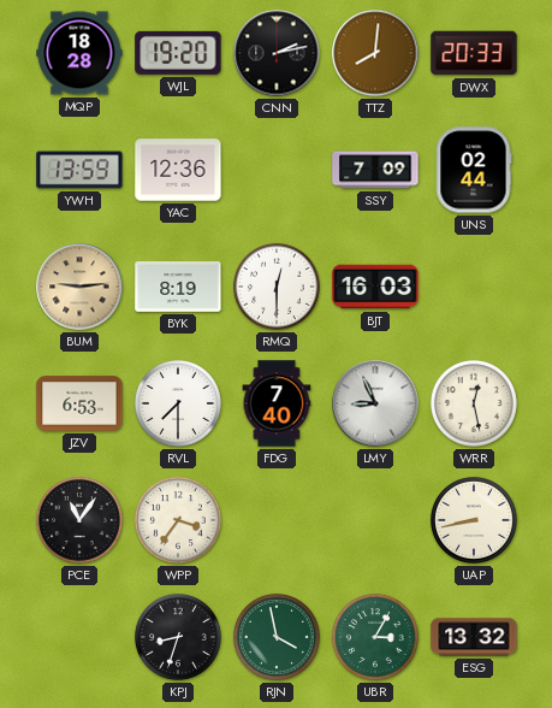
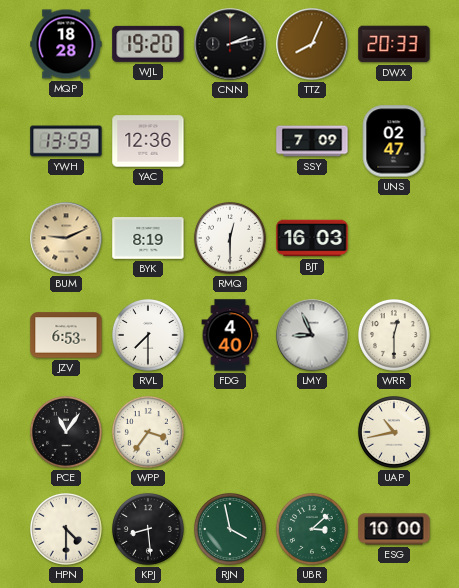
TTZ: 8:01 -> 8:04
UNS: 02:44 -> 02:47
BUM: 9:14 -> 9:11
FDG: 7:40 -> 4:40
WRR: 12:28 -> 12:30
UAP: 8:43 -> 10:43
HPN: none -> 4:30
KPJ: 8:33 -> 8:29
UBR: 3:05 -> 3:08
ESG: 13:32 -> 10:00
